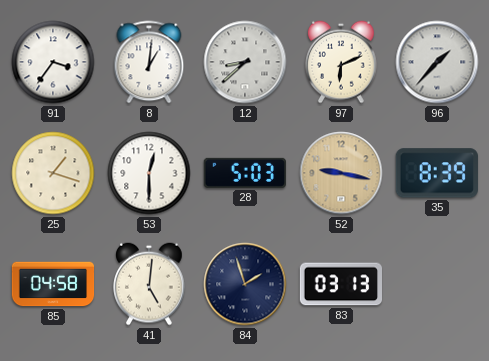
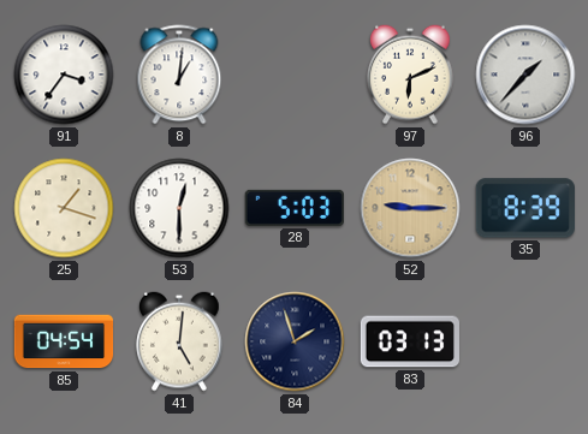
12: 8:38 -> none
52: 9:17 -> 9:15
85: 04:58 -> 04:54
